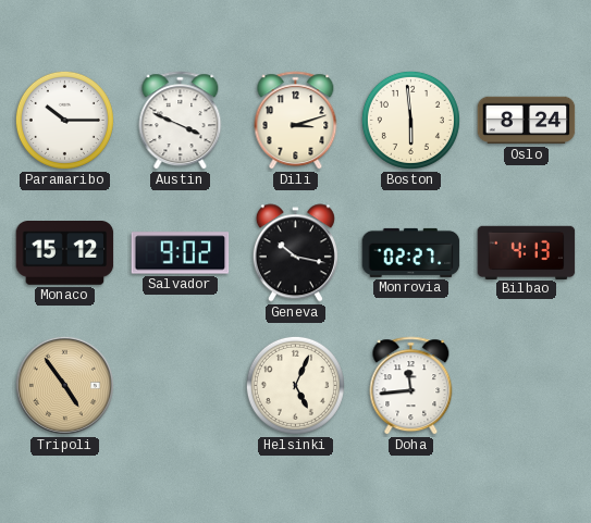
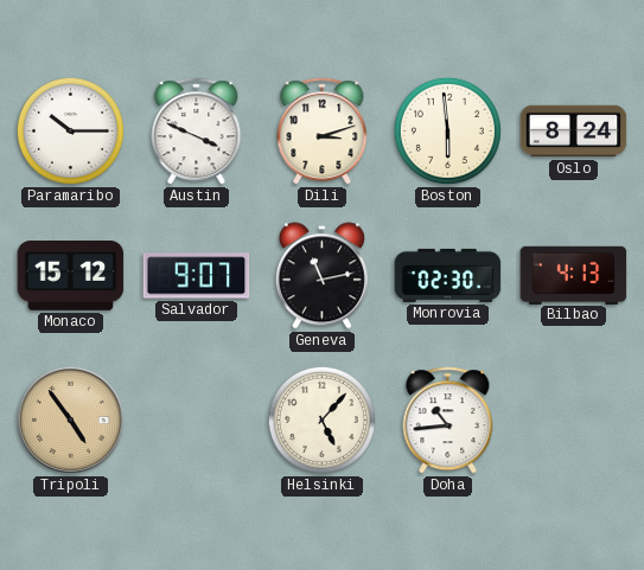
Salvador: 9:02 -> 9:07
Geneva: 10:17 -> 11:13
Monrovia: 02:27 -> 02:30
Helsinki: 5:04 -> 5:07
Doha: 11:44 -> 10:44
